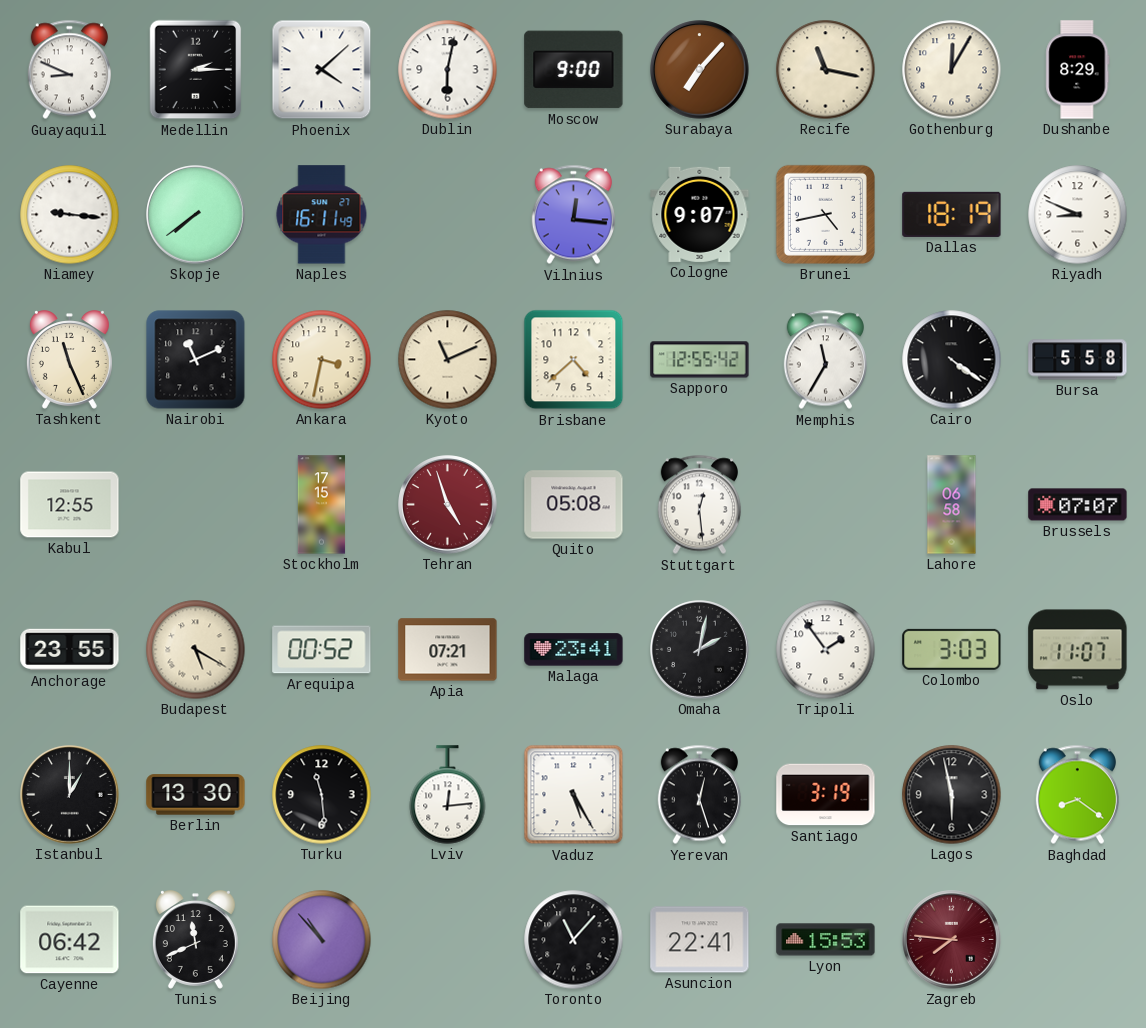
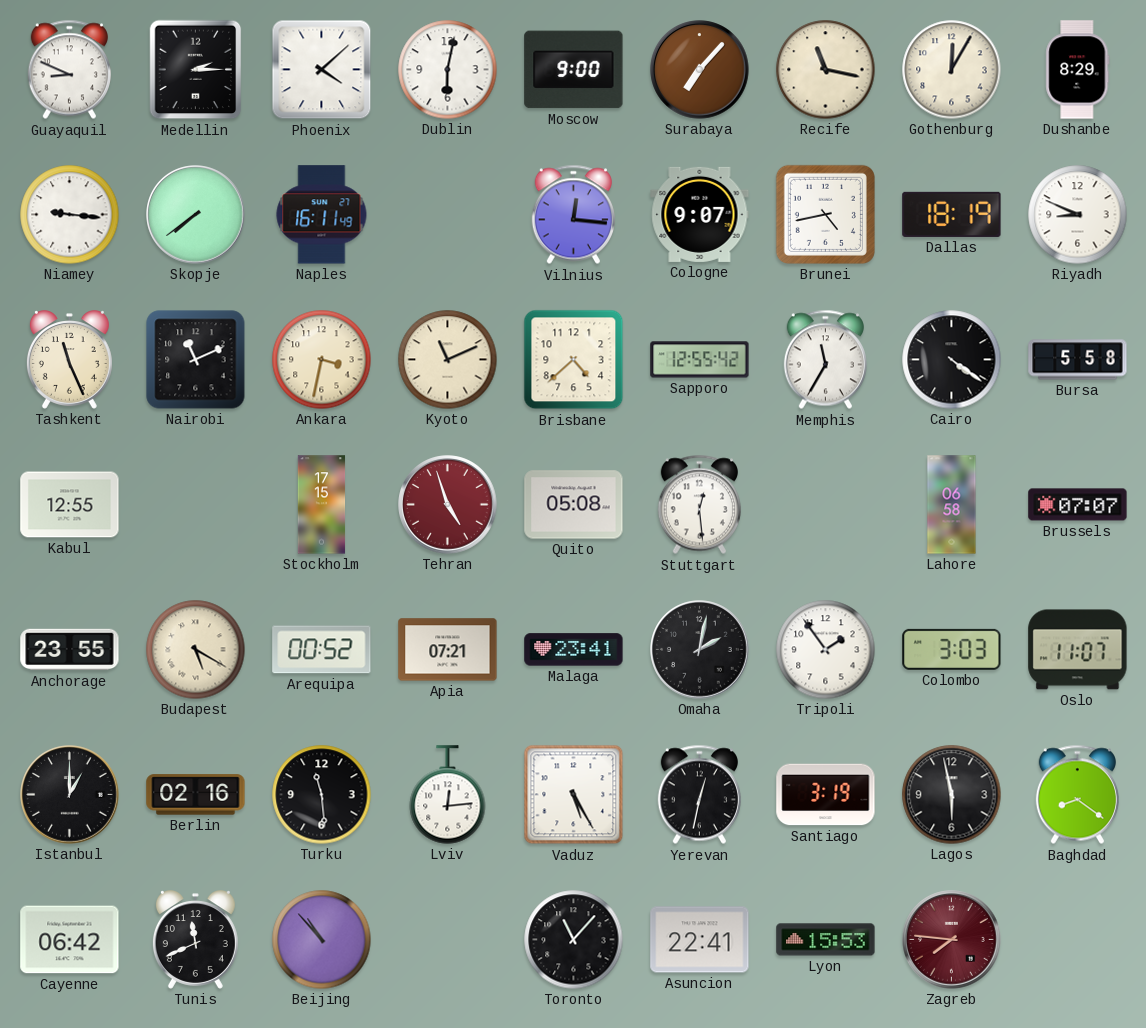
Berlin: 13:30 -> 02:16
Yerevan: 12:27 -> 12:32
